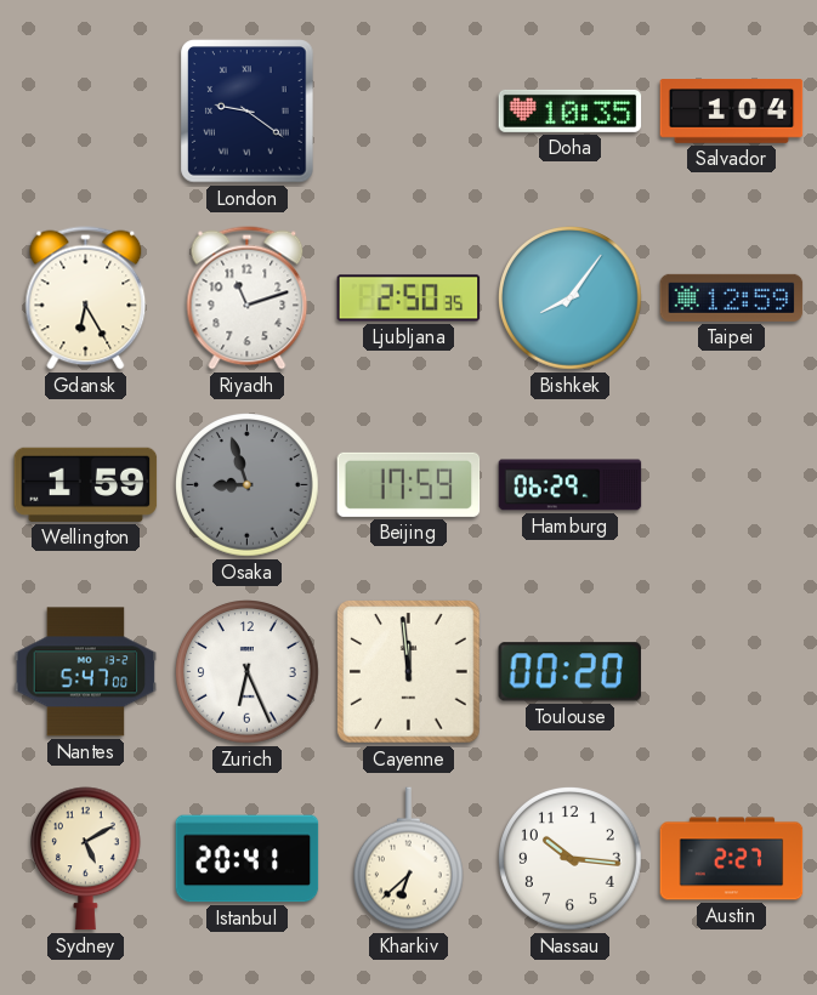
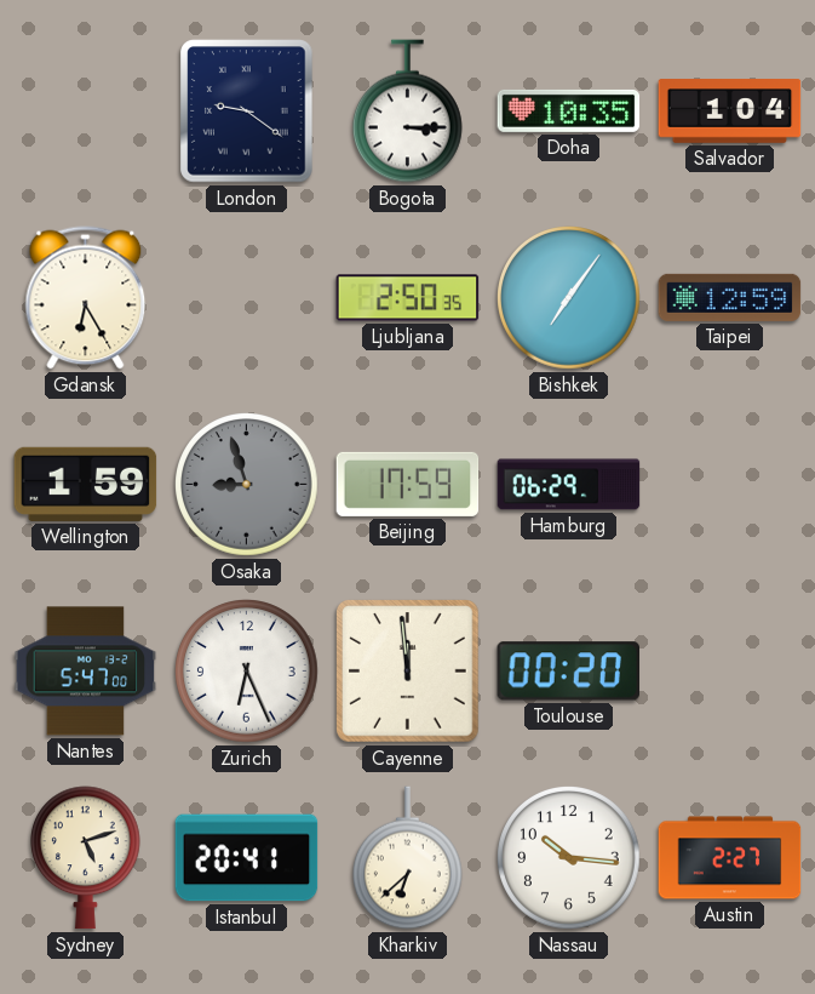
Bogota: none -> 3:15
Riyadh: 11:12 -> none
Bishkek: 8:06 -> 7:06
Sydney: 5:10 -> 5:12
